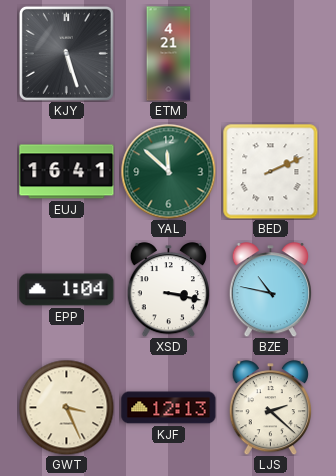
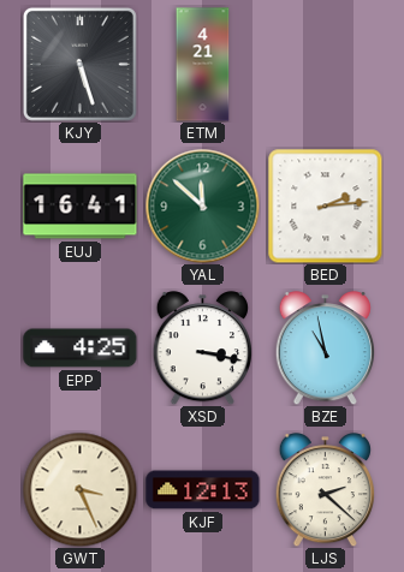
BED: 2:11 -> 2:14
EPP: 1:04 -> 4:25
BZE: 10:47 -> 10:58
